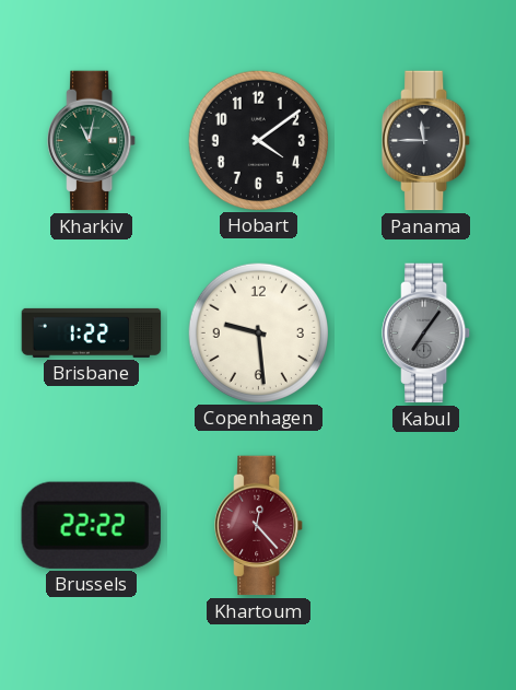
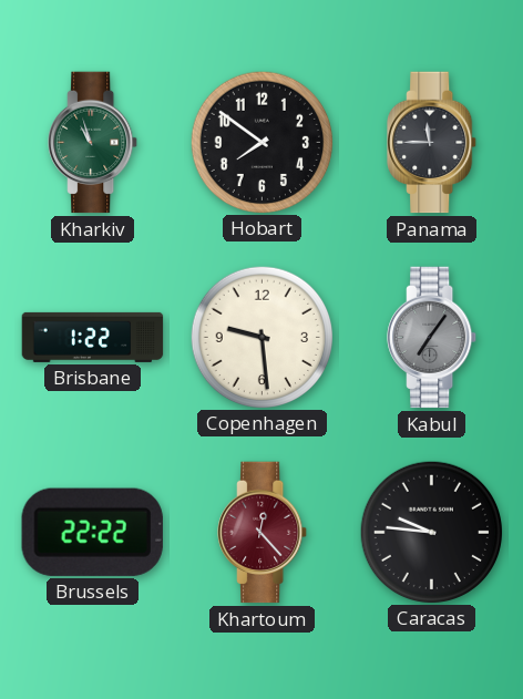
Kharkiv: 11:02 -> 10:57
Hobart: 4:09 -> 7:51
Caracas: none -> 9:46
